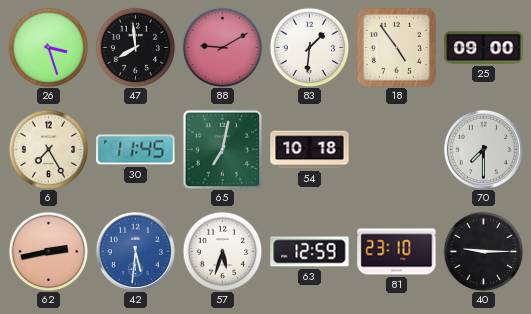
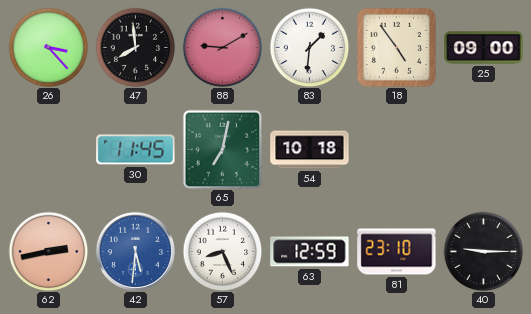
26: 3:27 -> 3:23
6: 7:25 -> none
70: 7:30 -> none
57: 5:33 -> 8:26
